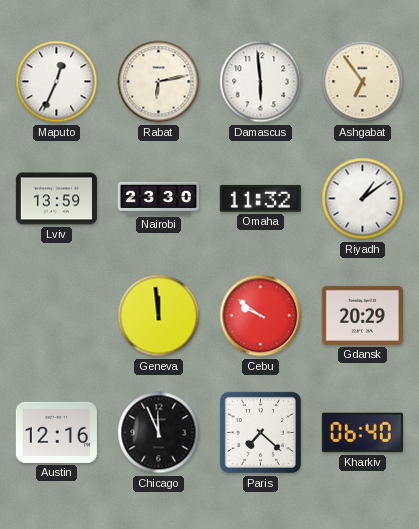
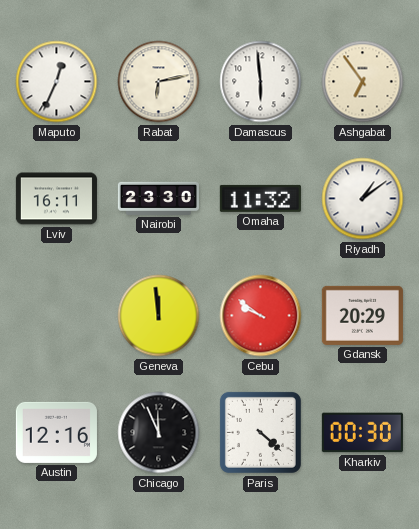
Lviv: 13:59 -> 16:11
Paris: 7:22 -> 4:22
Kharkiv: 06:40 -> 00:30
